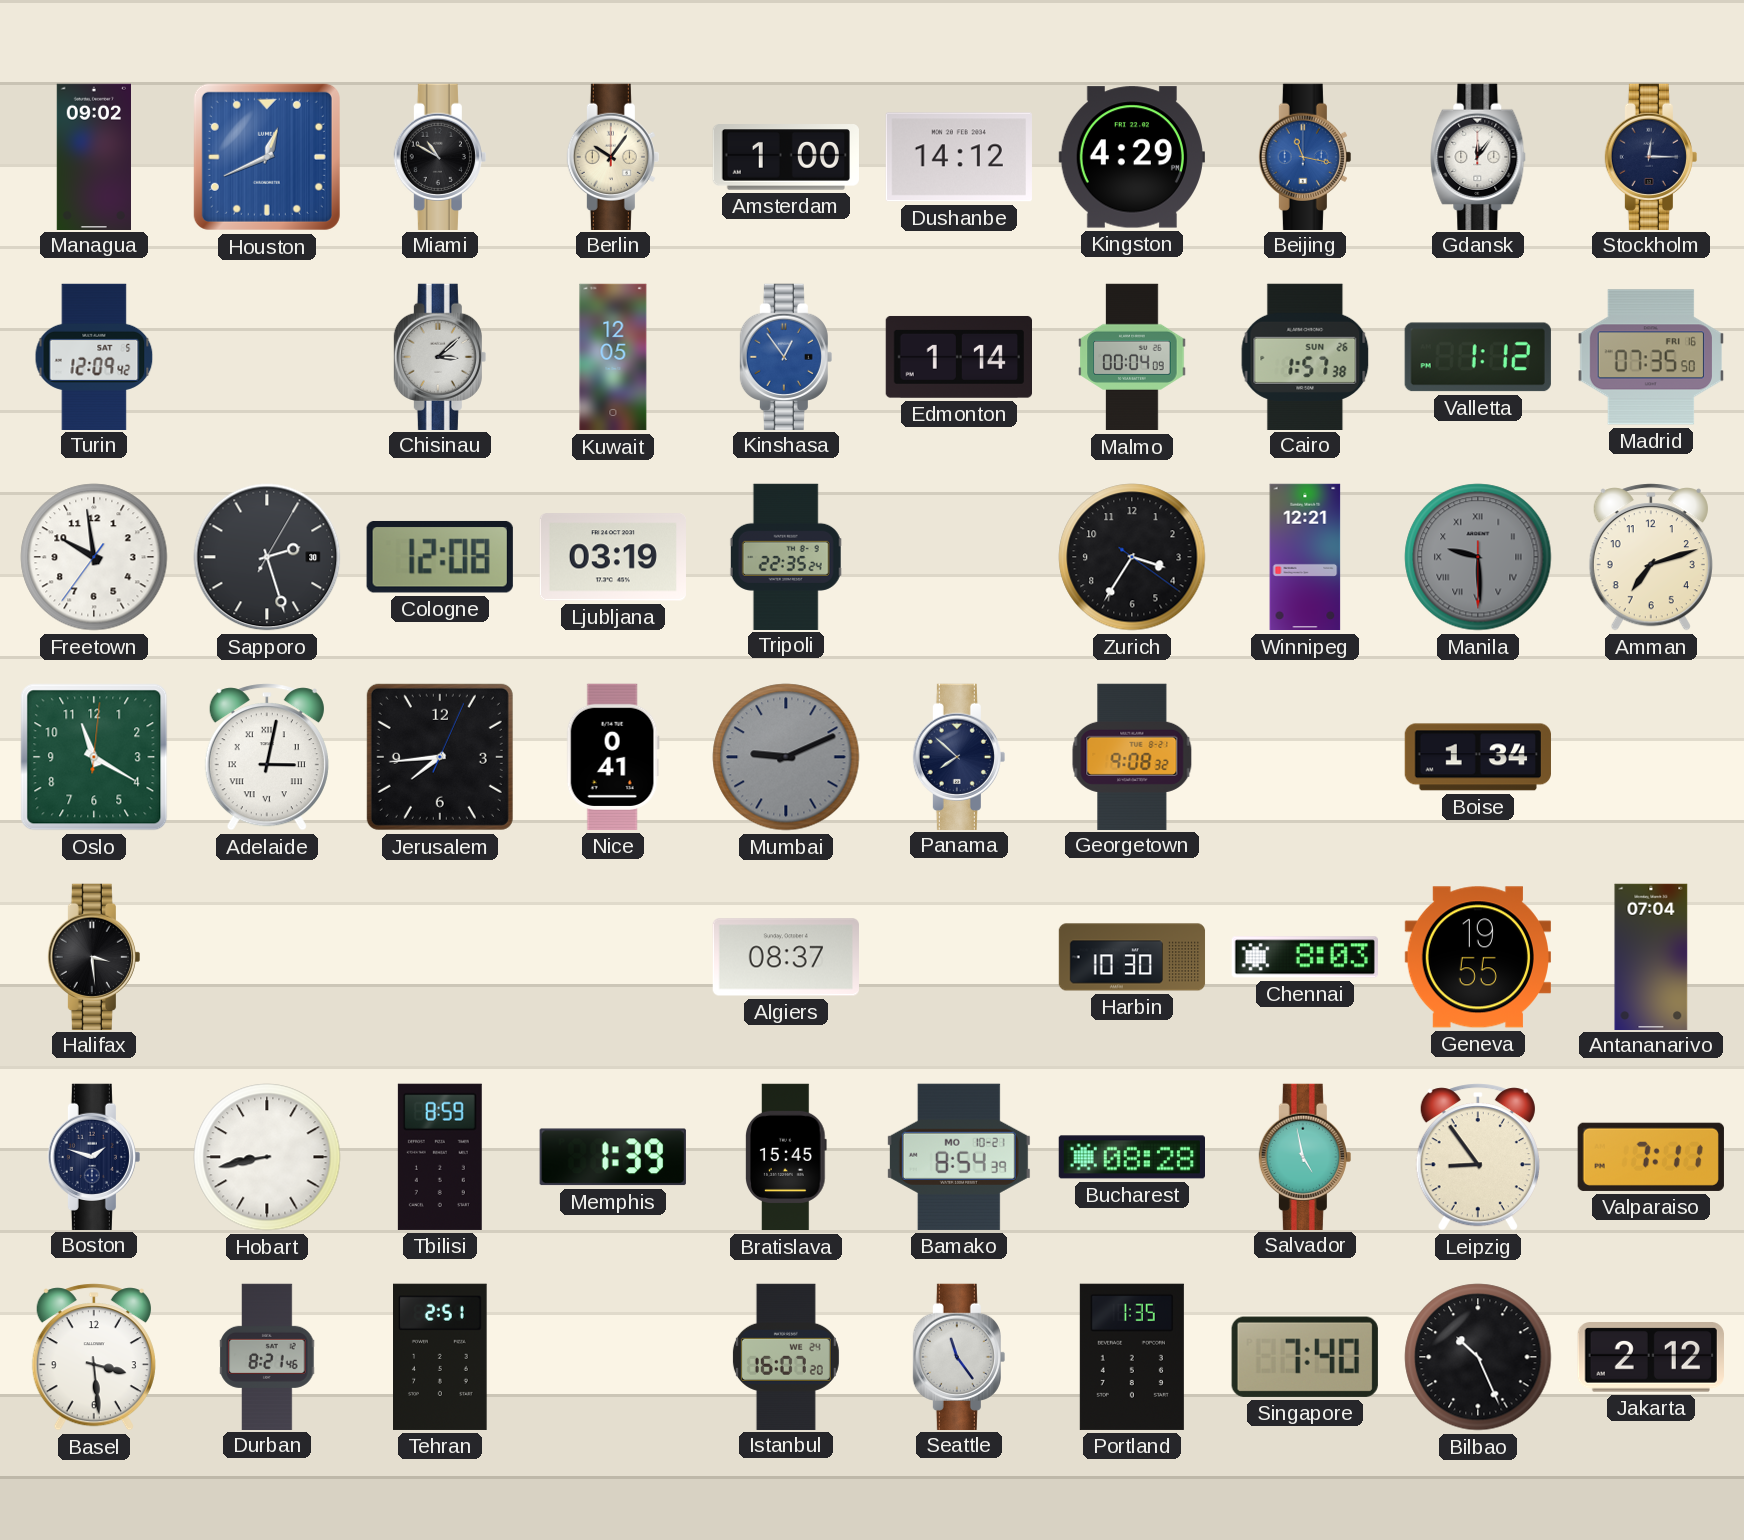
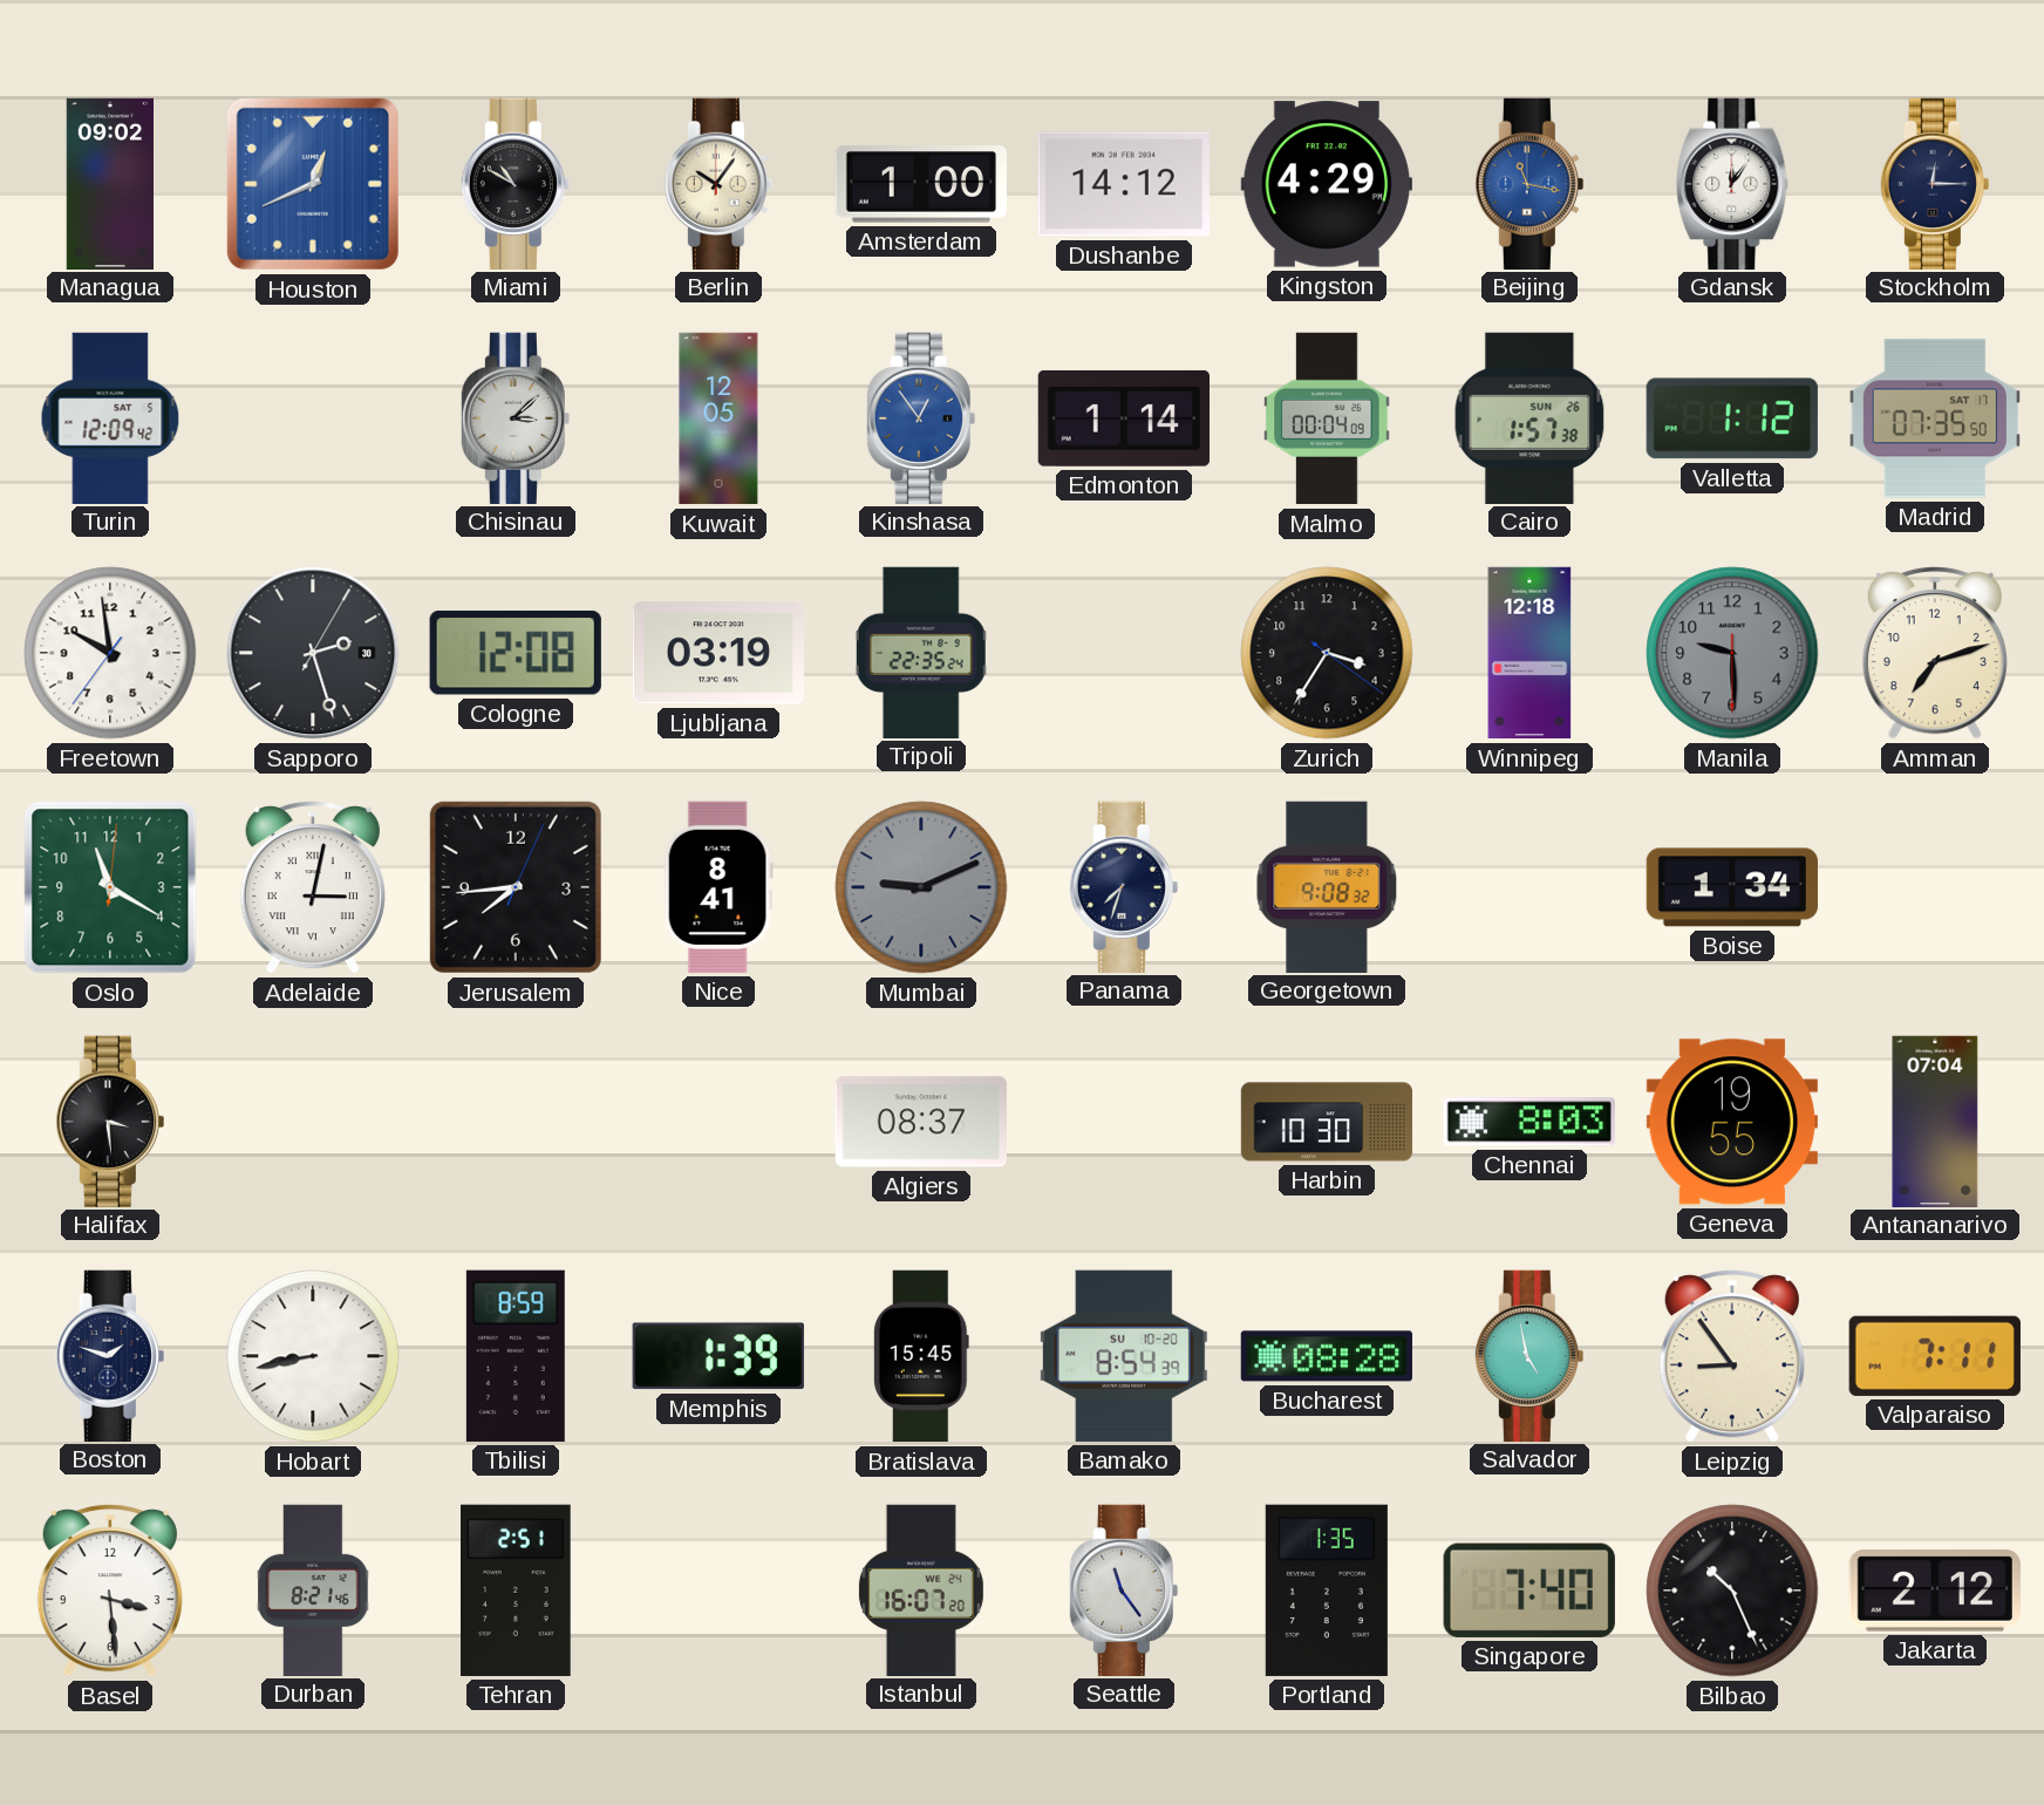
Madrid date: FRI 16 -> SAT 17
Winnipeg: 12:21 -> 12:18
Manila numerals: Roman -> Arabic
Nice: 0:41 -> 8:41
Panama: 7:52 -> 7:33
Bamako date: MO 10-21 -> SU 10-20
